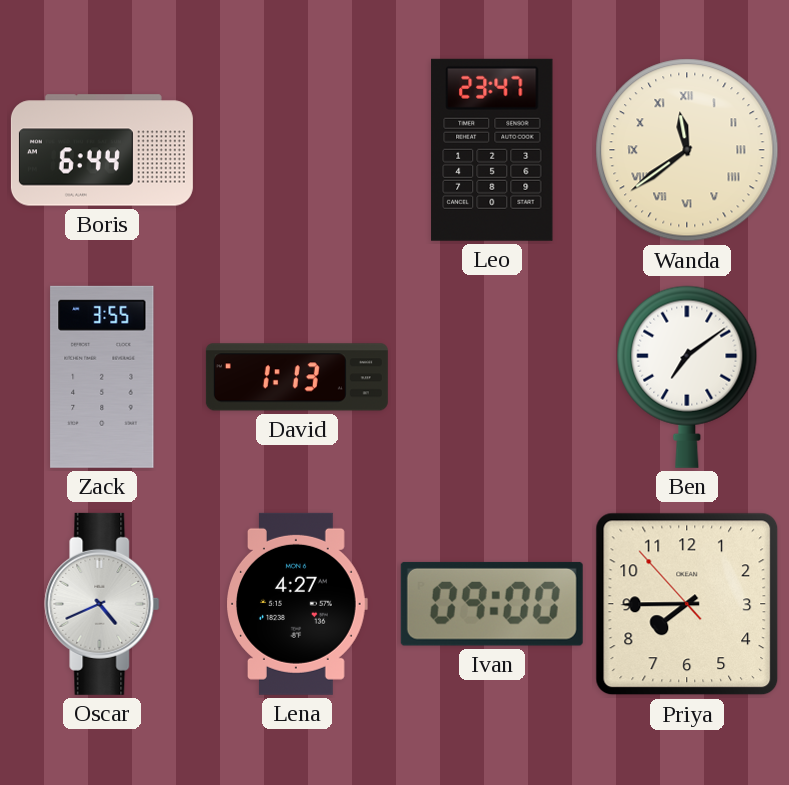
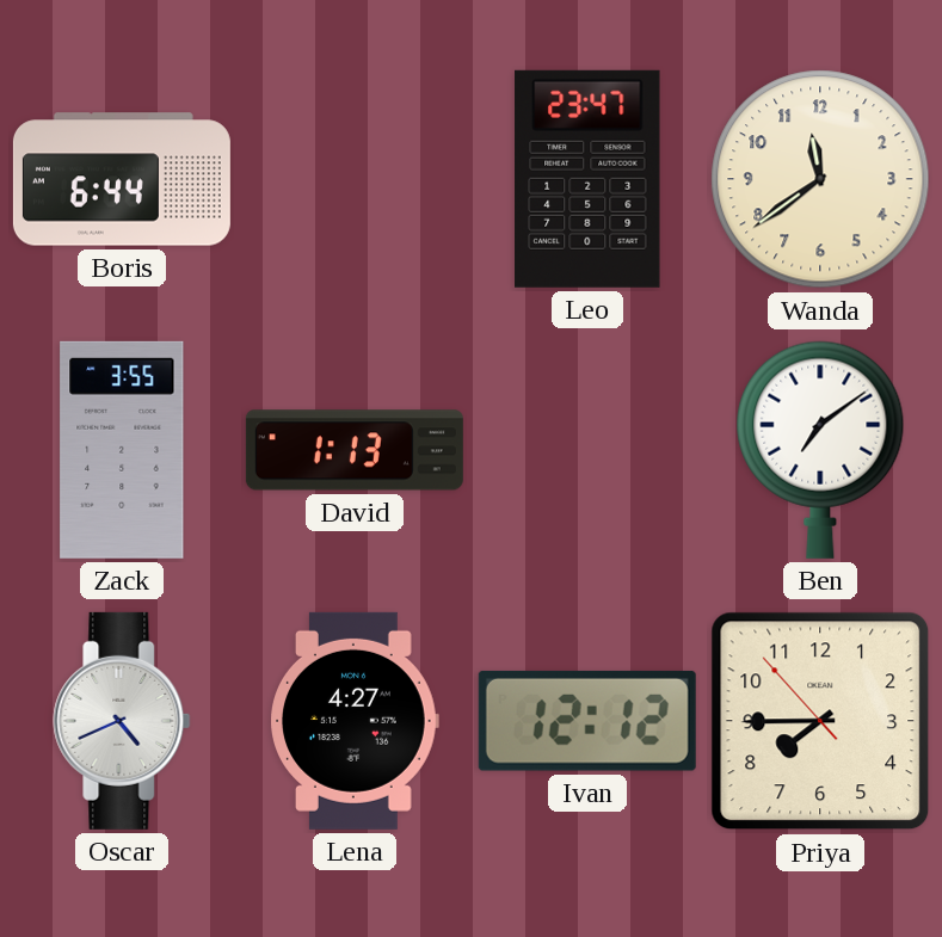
Wanda numerals: Roman -> Arabic
Ivan: 09:00 -> 12:12
